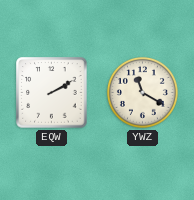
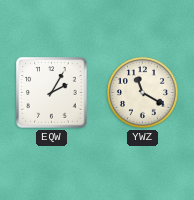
EQW: 2:10 -> 2:05
